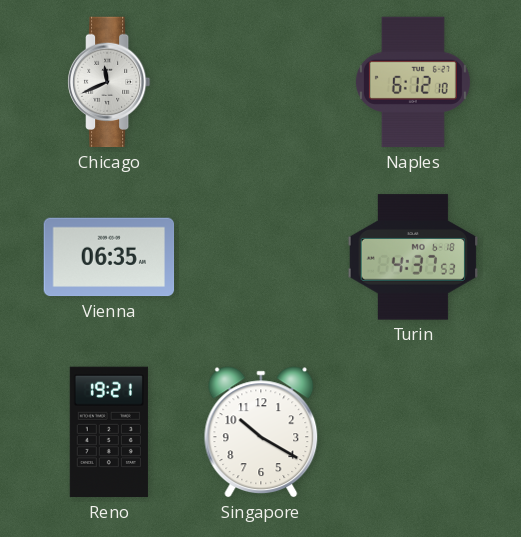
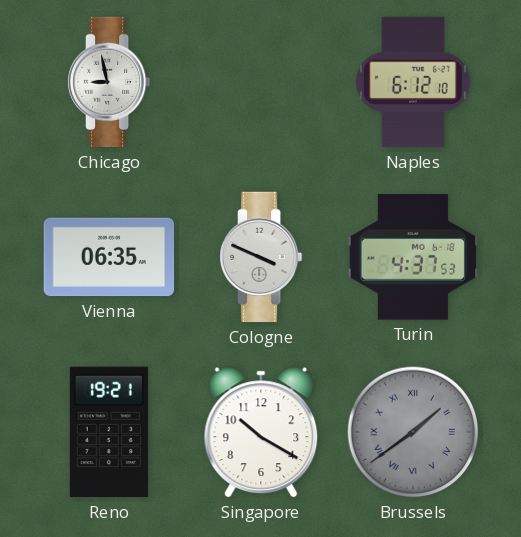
Chicago: 11:41 -> 8:58
Cologne: none -> 3:49
Brussels: none -> 1:39
